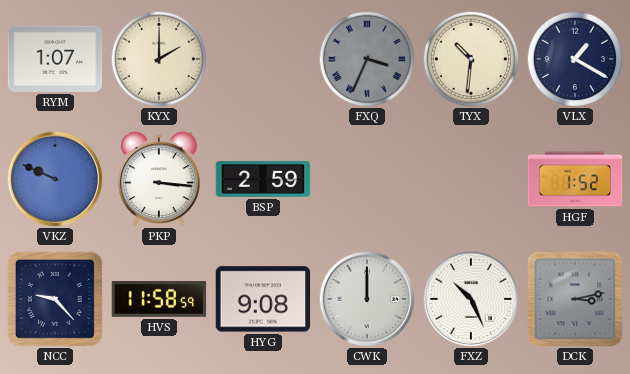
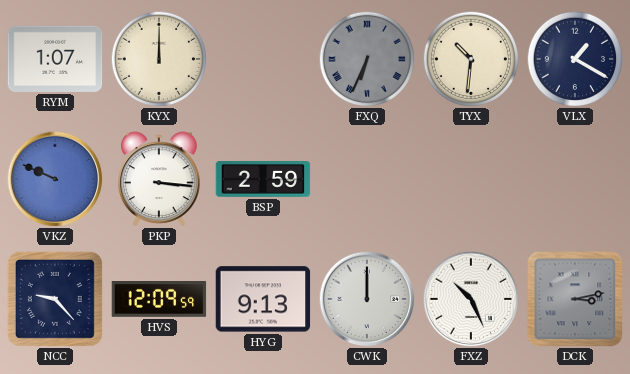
KYX: 2:00 -> 12:00
FXQ: 3:34 -> 6:34
HGF: 1:52 -> none
HVS: 11:58 -> 12:09
HYG: 9:08 -> 9:13
